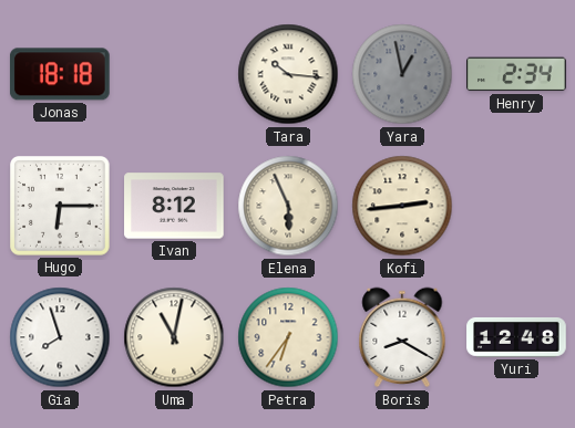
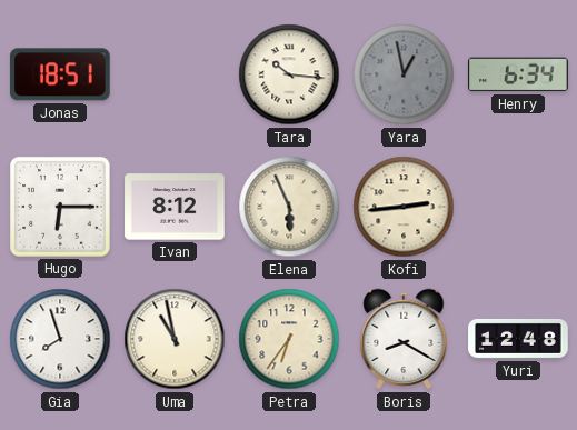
Jonas: 18:18 -> 18:51
Henry: 2:34 -> 6:34
Uma: 11:02 -> 10:58
